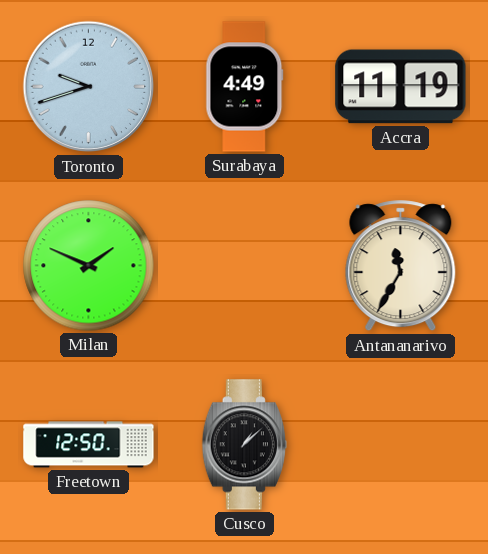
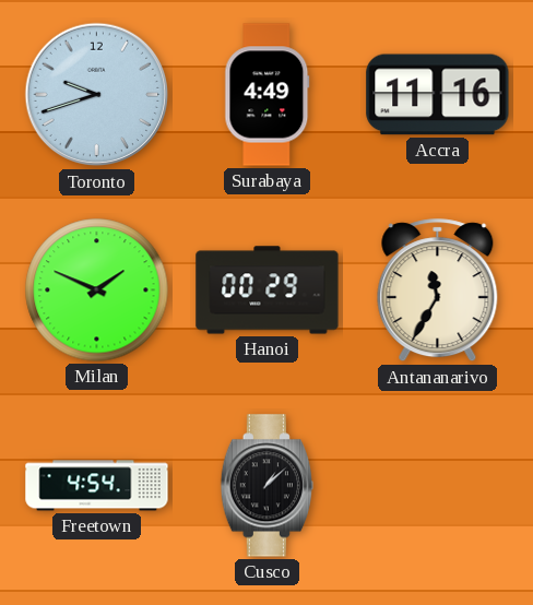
Accra: 11:19 -> 11:16
Hanoi: none -> 00:29
Freetown: 12:50 -> 4:54
